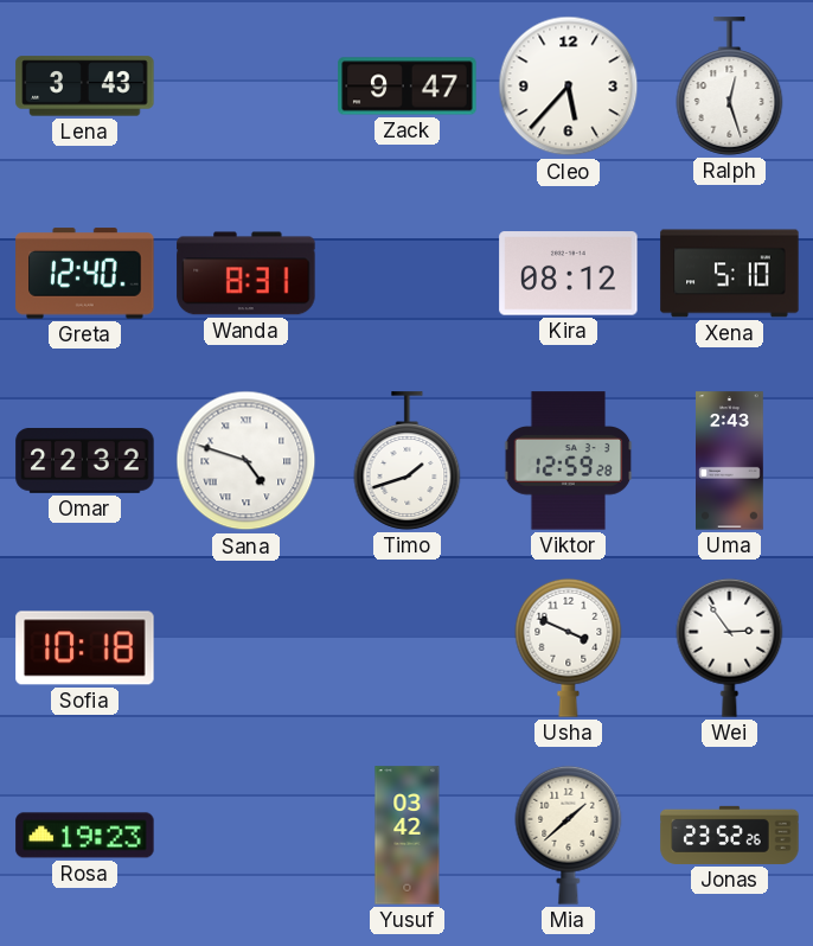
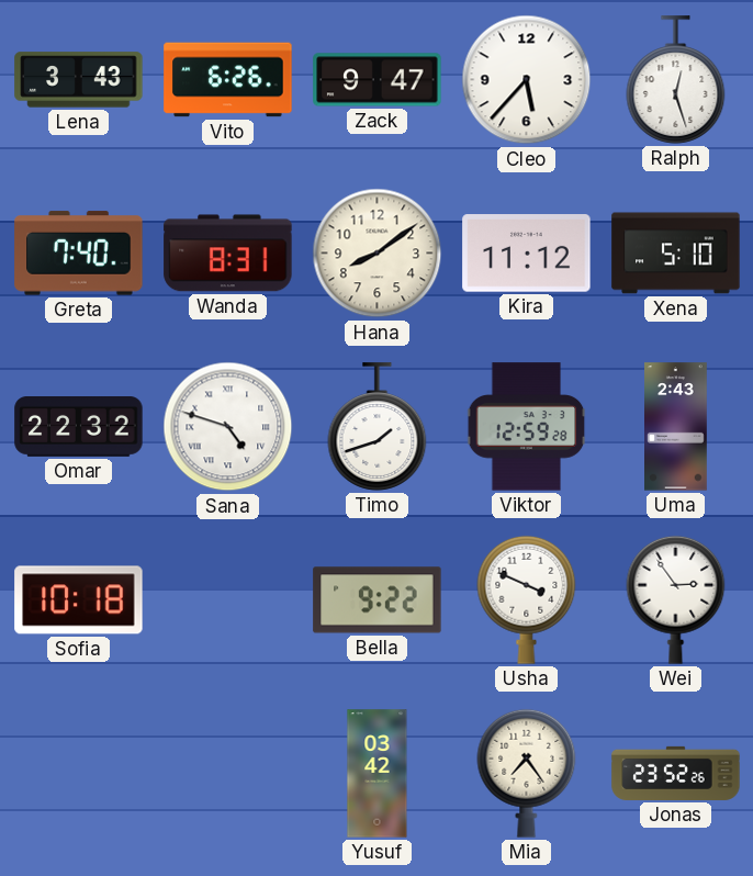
Vito: none -> 6:26
Greta: 12:40 -> 7:40
Hana: none -> 8:09
Kira: 08:12 -> 11:12
Bella: none -> 9:22
Rosa: 19:23 -> none
Mia: 1:38 -> 7:24
